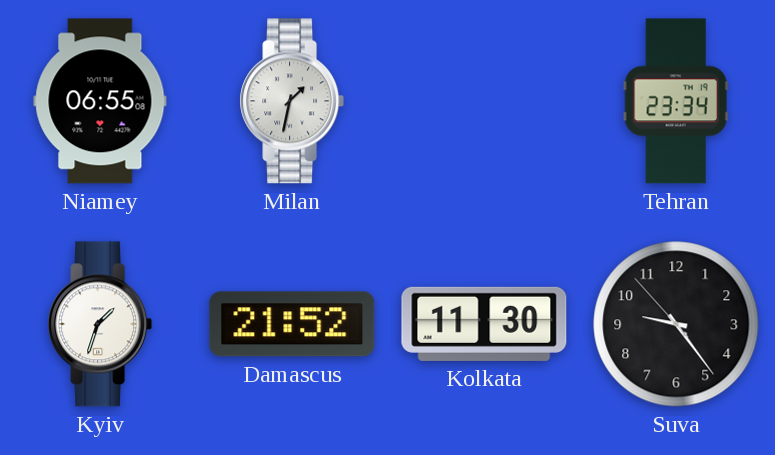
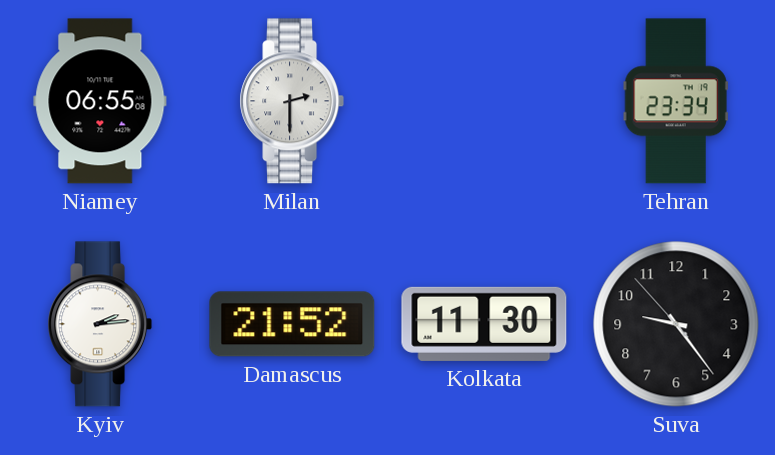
Milan: 1:32 -> 2:30
Kyiv: 1:33 -> 2:14
